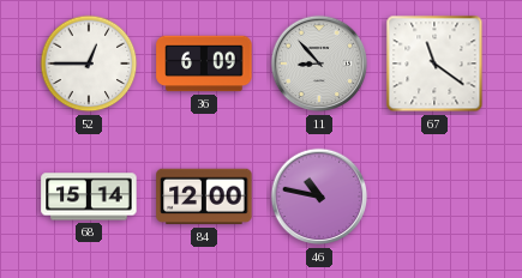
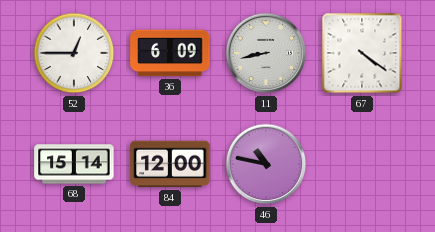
11: 8:53 -> 8:43
67: 11:21 -> 4:21
